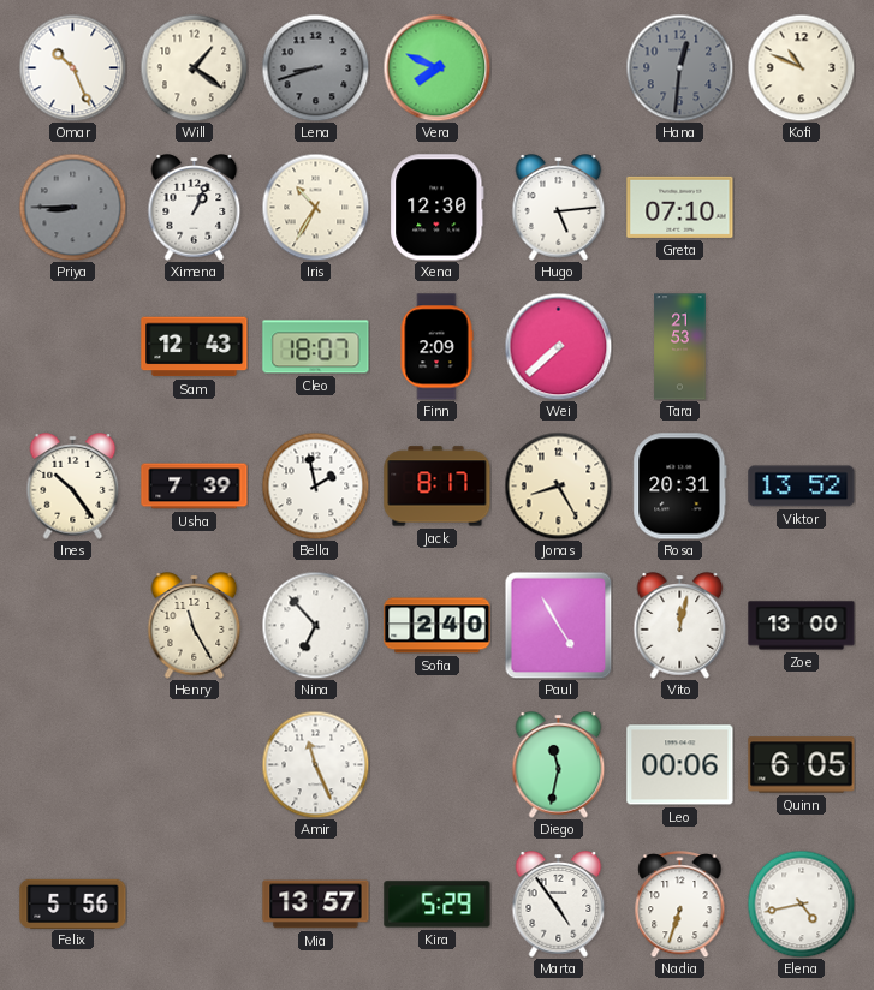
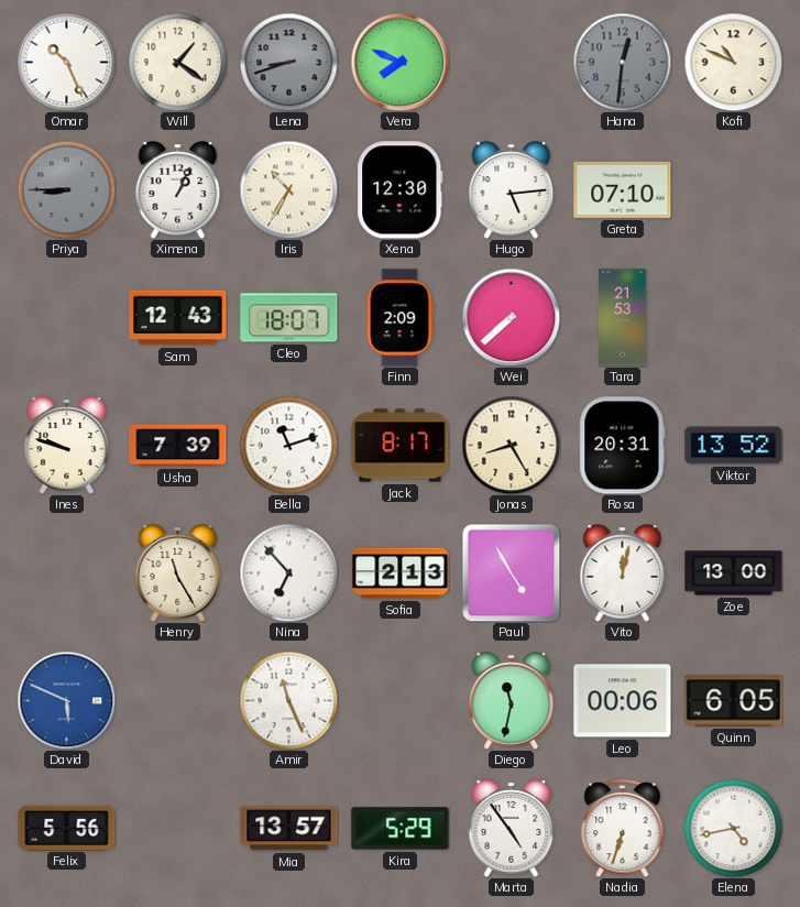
Ines: 10:24 -> 9:48
Bella: 1:58 -> 11:12
Sofia: 2:40 -> 2:13
David: none -> 5:49
